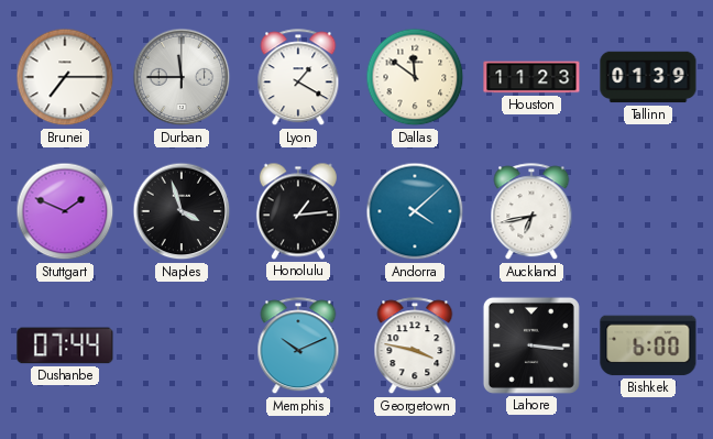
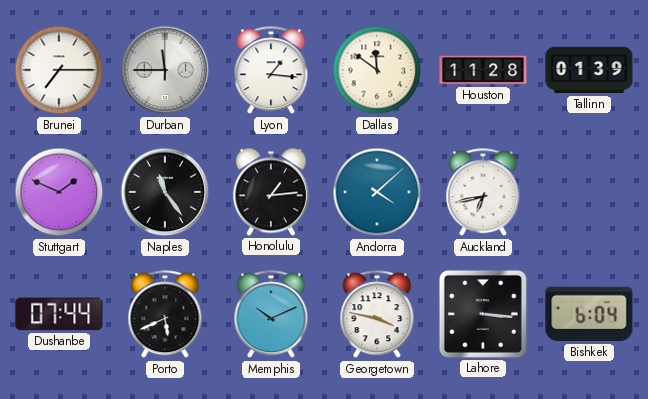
Lyon: 1:20 -> 1:16
Houston: 11:23 -> 11:28
Naples: 3:57 -> 11:24
Porto: none -> 5:41
Bishkek: 6:00 -> 6:04
